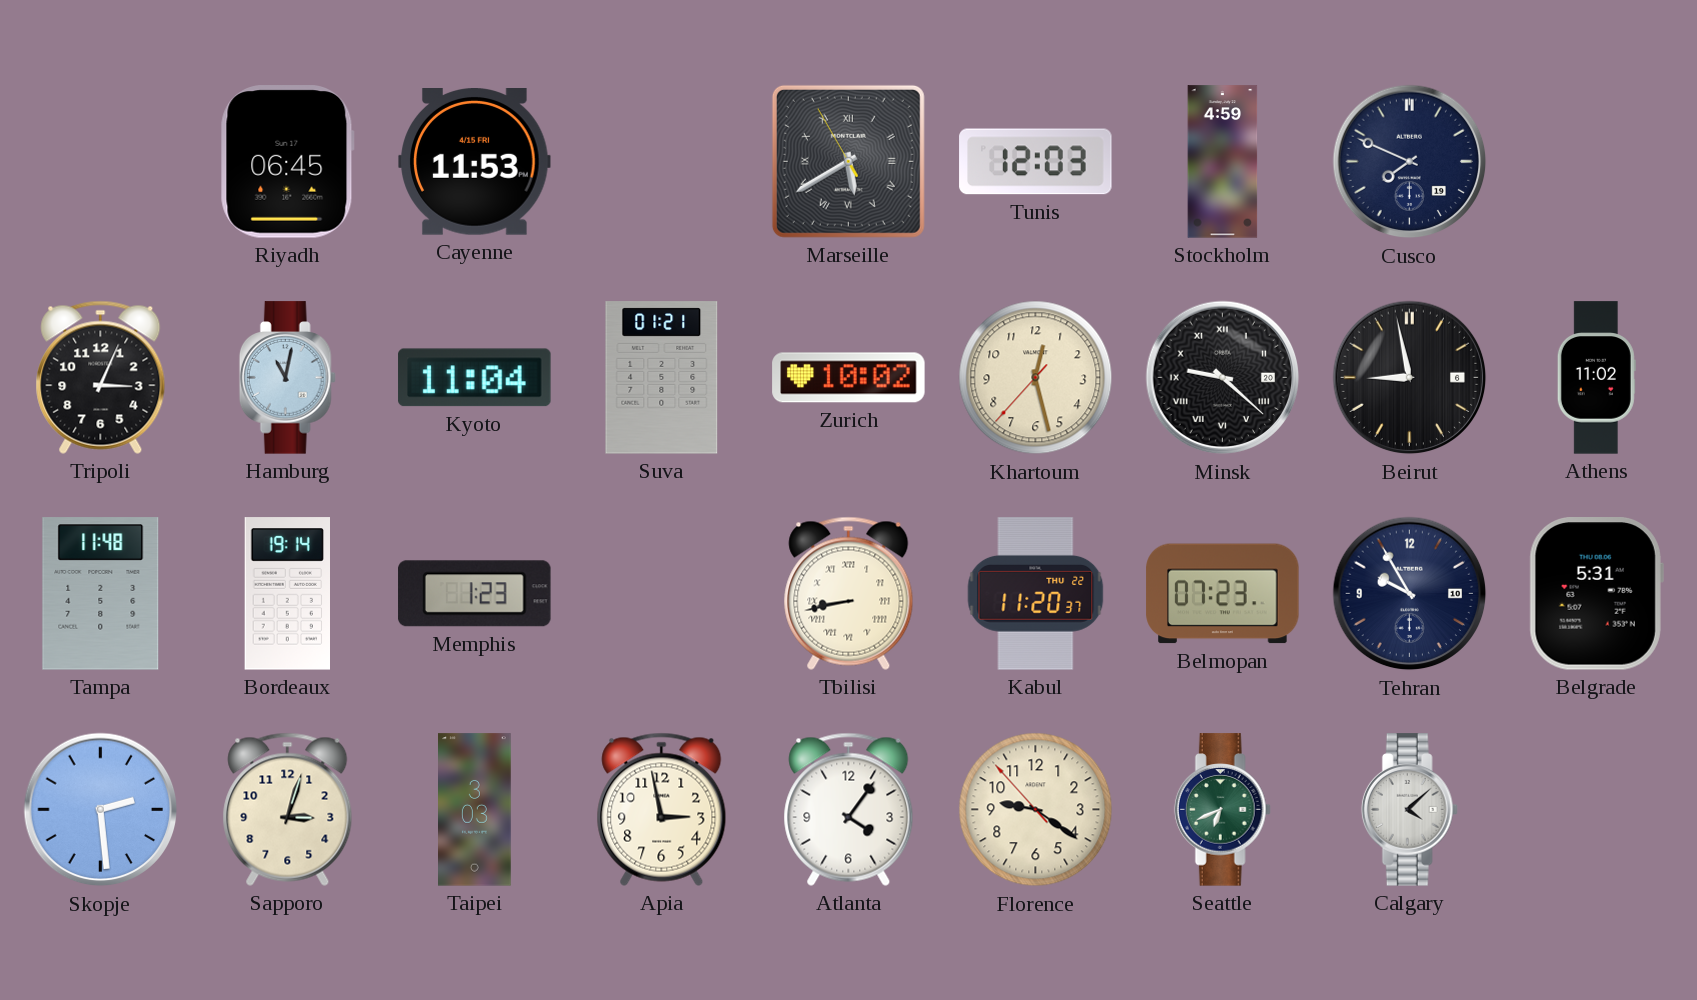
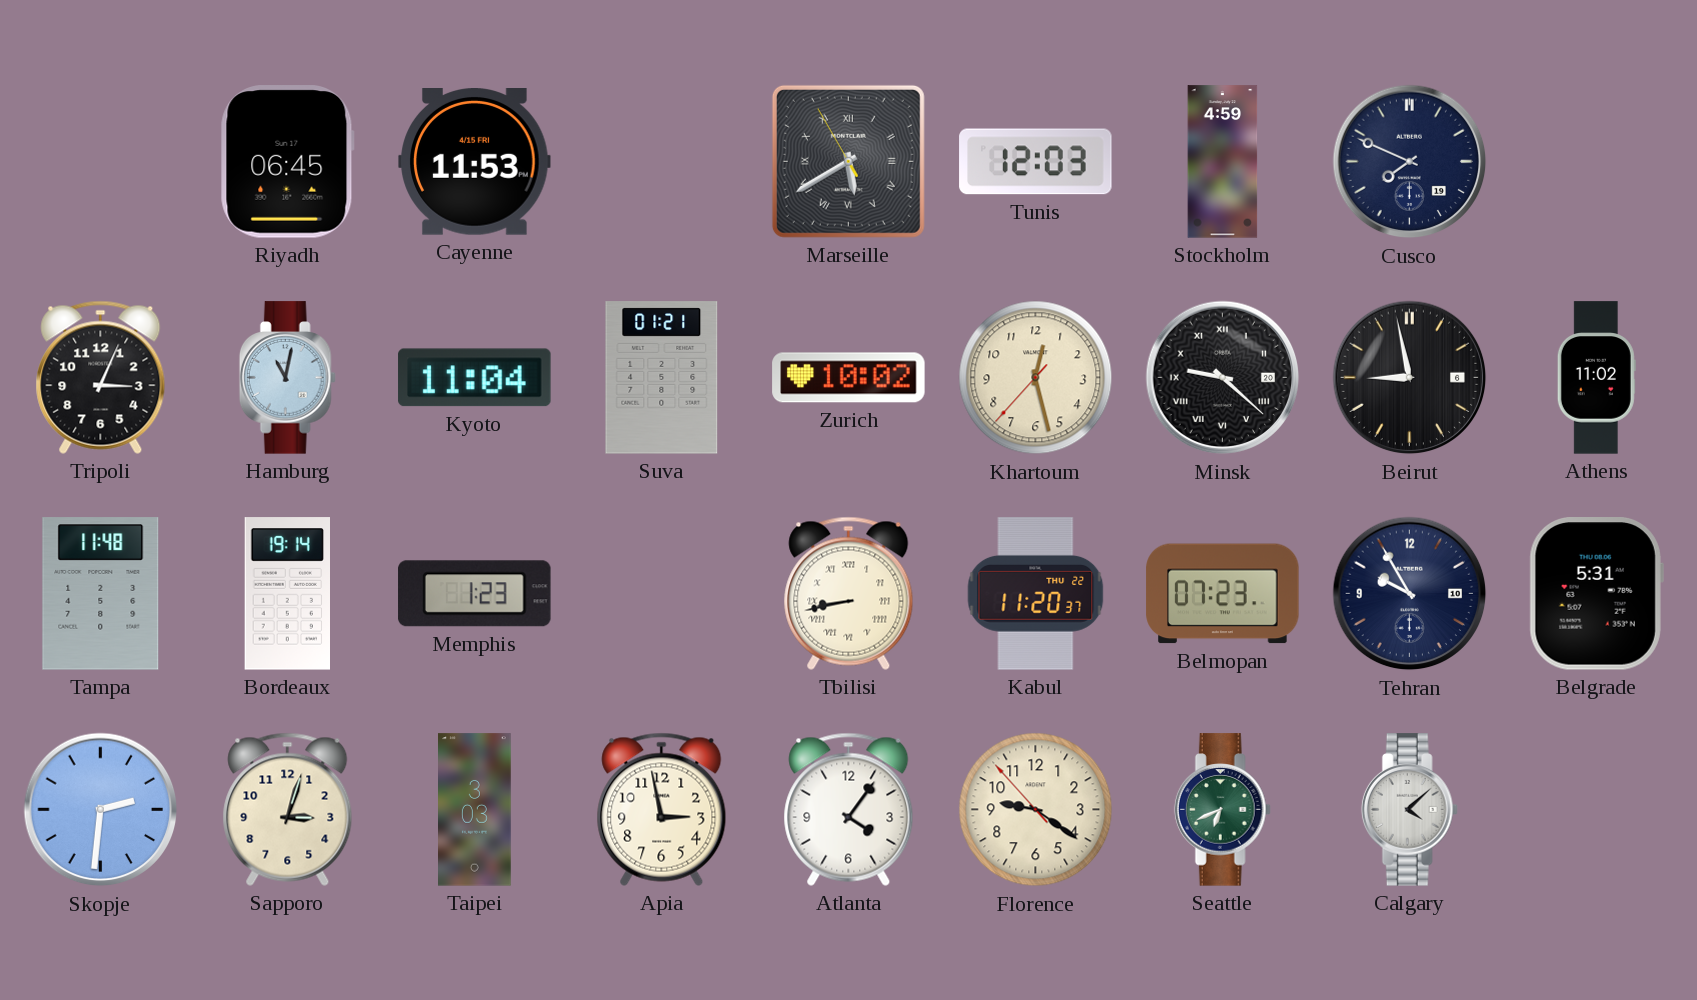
Skopje: 2:29 -> 2:31
